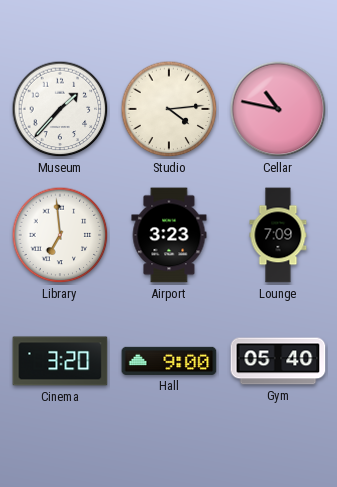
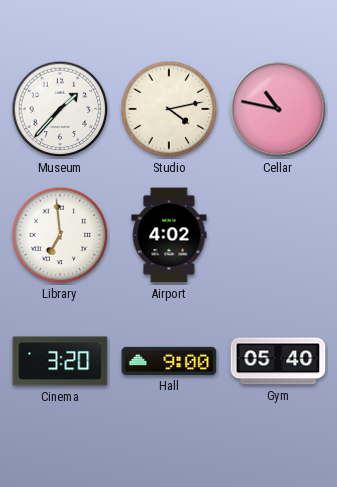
Studio: 4:14 -> 4:13
Airport: 3:23 -> 4:02
Lounge: 7:09 -> none
